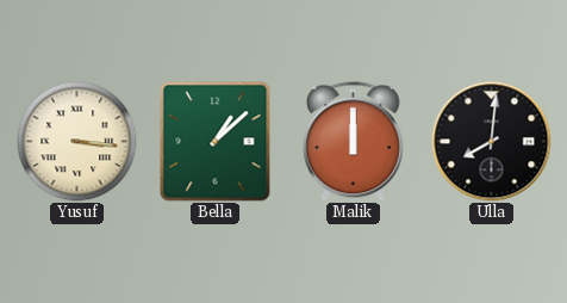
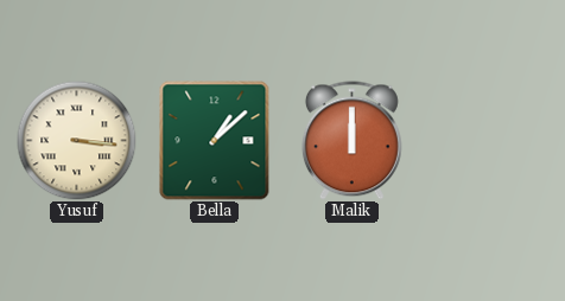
Ulla: 8:01 -> none
